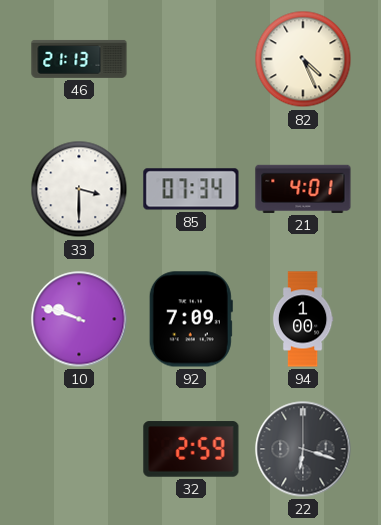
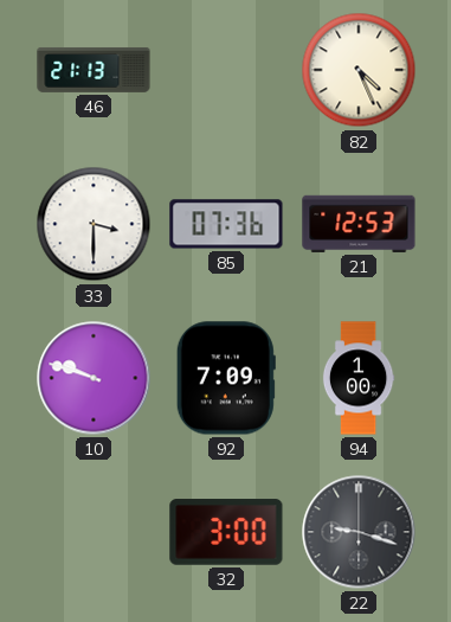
85: 07:34 -> 07:36
21: 4:01 -> 12:53
32: 2:59 -> 3:00
22: 6:18 -> 9:18
